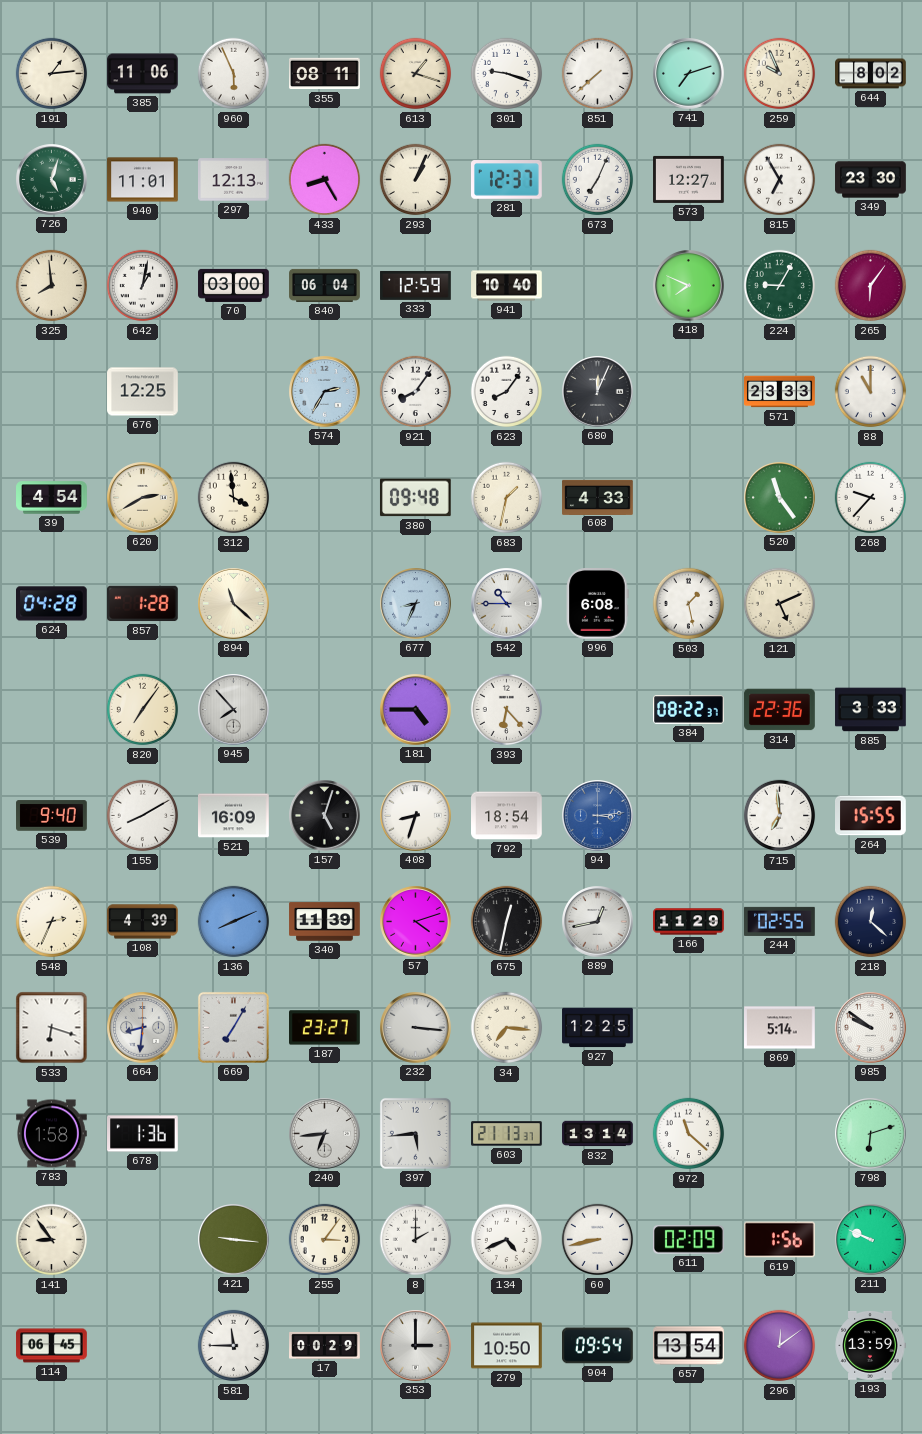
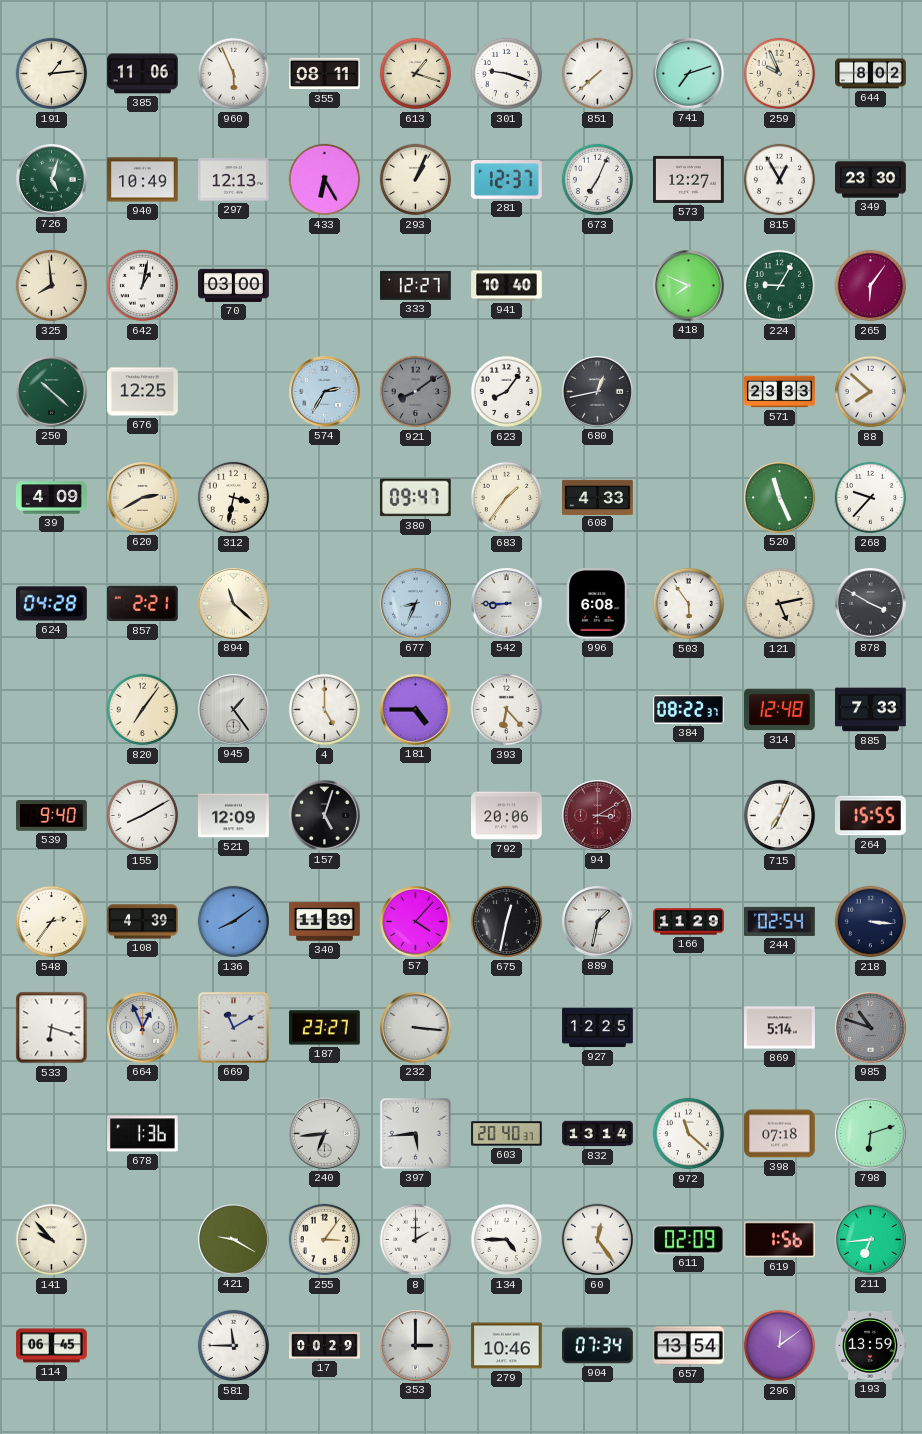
940: 11:01 -> 10:49
433: 8:25 -> 6:25
815: 6:55 -> 12:55
840: 06:04 -> none
333: 12:59 -> 12:27
250: none -> 10:22
921: 8:06 -> 8:09
921 dial: white -> grey
680: 12:04 -> 12:43
88: 11:00 -> 7:52
39: 4:54 -> 4:09
312: 3:59 -> 3:32
380: 09:48 -> 09:47
683: 1:32 -> 1:36
520: 11:24 -> 11:26
857: 1:28 -> 2:21
542: 10:45 -> 8:45
503: 1:28 -> 5:54
121: 5:11 -> 5:13
878: none -> 3:50
945: 7:53 -> 1:24
4: none -> 5:00
314: 22:36 -> 12:48
885: 3:33 -> 7:33
521: 16:09 -> 12:09
408: 8:33 -> none
792: 18:54 -> 20:06
94: 3:14 -> 3:10
94 dial: blue -> burgundy
715: 6:59 -> 7:04
548: 2:34 -> 2:36
136: 8:11 -> 8:09
57: 4:12 -> 4:07
889: 12:43 -> 1:32
244: 02:55 -> 02:54
218: 12:22 -> 3:16
664: 8:31 -> 12:56
669: 7:05 -> 11:10
34: 7:16 -> none
985: 9:51 -> 10:48
985 dial: white -> grey
783: 1:58 -> none
603: 21:13 -> 20:40
398: none -> 07:18
141: 8:54 -> 9:53
421: 9:16 -> 9:20
134: 4:41 -> 4:45
60: 8:43 -> 12:24
211: 9:49 -> 6:44
279: 10:50 -> 10:46
904: 09:54 -> 07:34
